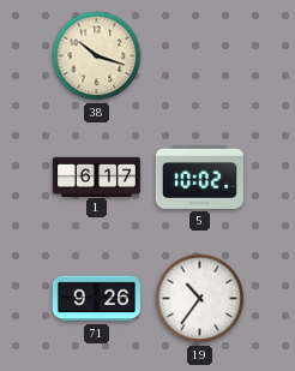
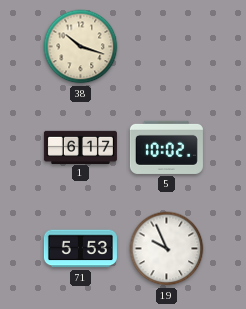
71: 9:26 -> 5:53
19: 10:36 -> 9:56
